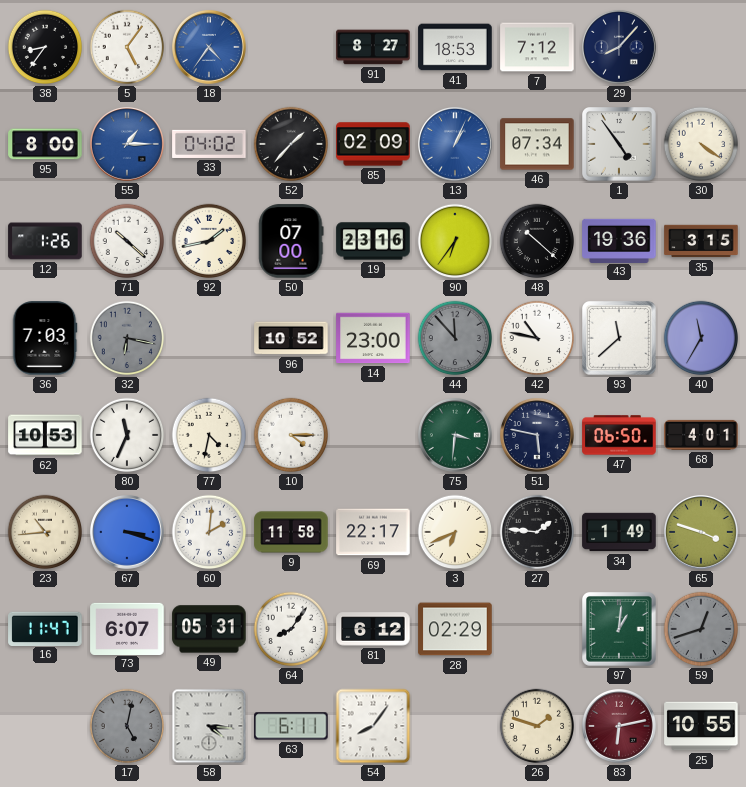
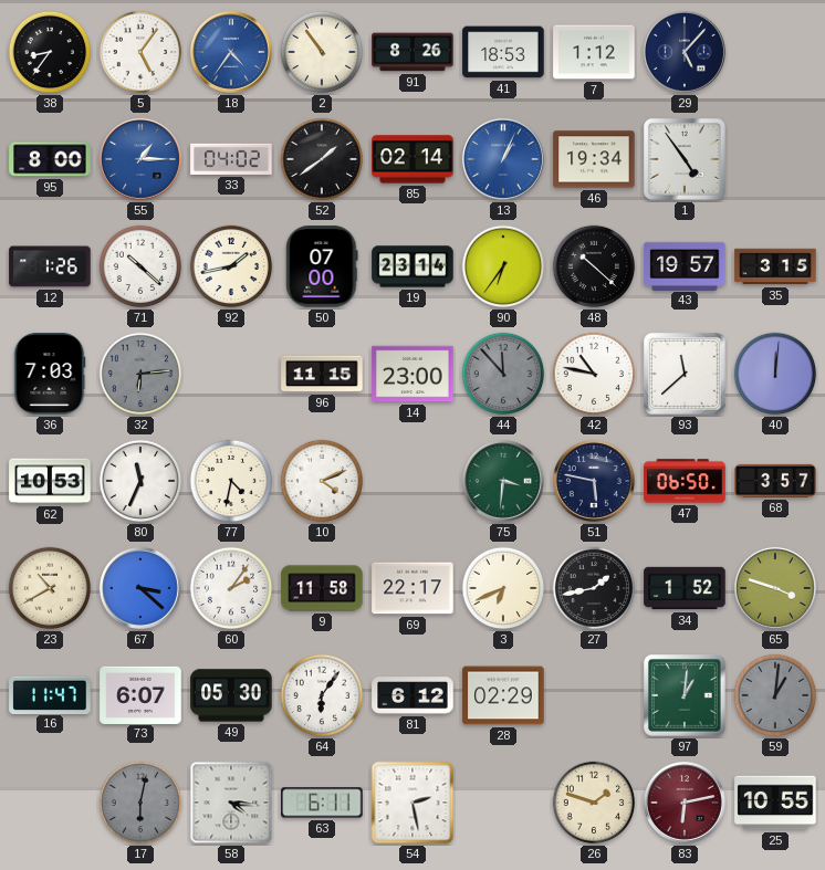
2: none -> 10:54
91: 8:27 -> 8:26
7: 7:12 -> 1:12
29: 8:07 -> 5:07
52: 1:37 -> 1:39
85: 02:09 -> 02:14
46: 07:34 -> 19:34
30: 4:21 -> none
19: 23:16 -> 23:14
43: 19:36 -> 19:57
32: 6:17 -> 6:14
96: 10:52 -> 11:15
40: 11:35 -> 12:01
10: 4:15 -> 4:11
68: 4:01 -> 3:57
23: 10:44 -> 10:40
67: 3:18 -> 3:22
60: 2:01 -> 2:06
27: 1:46 -> 1:43
34: 1:49 -> 1:52
49: 05:31 -> 05:30
64: 8:06 -> 6:06
59: 12:42 -> 1:01
17: 5:02 -> 6:02
54: 8:06 -> 2:28
